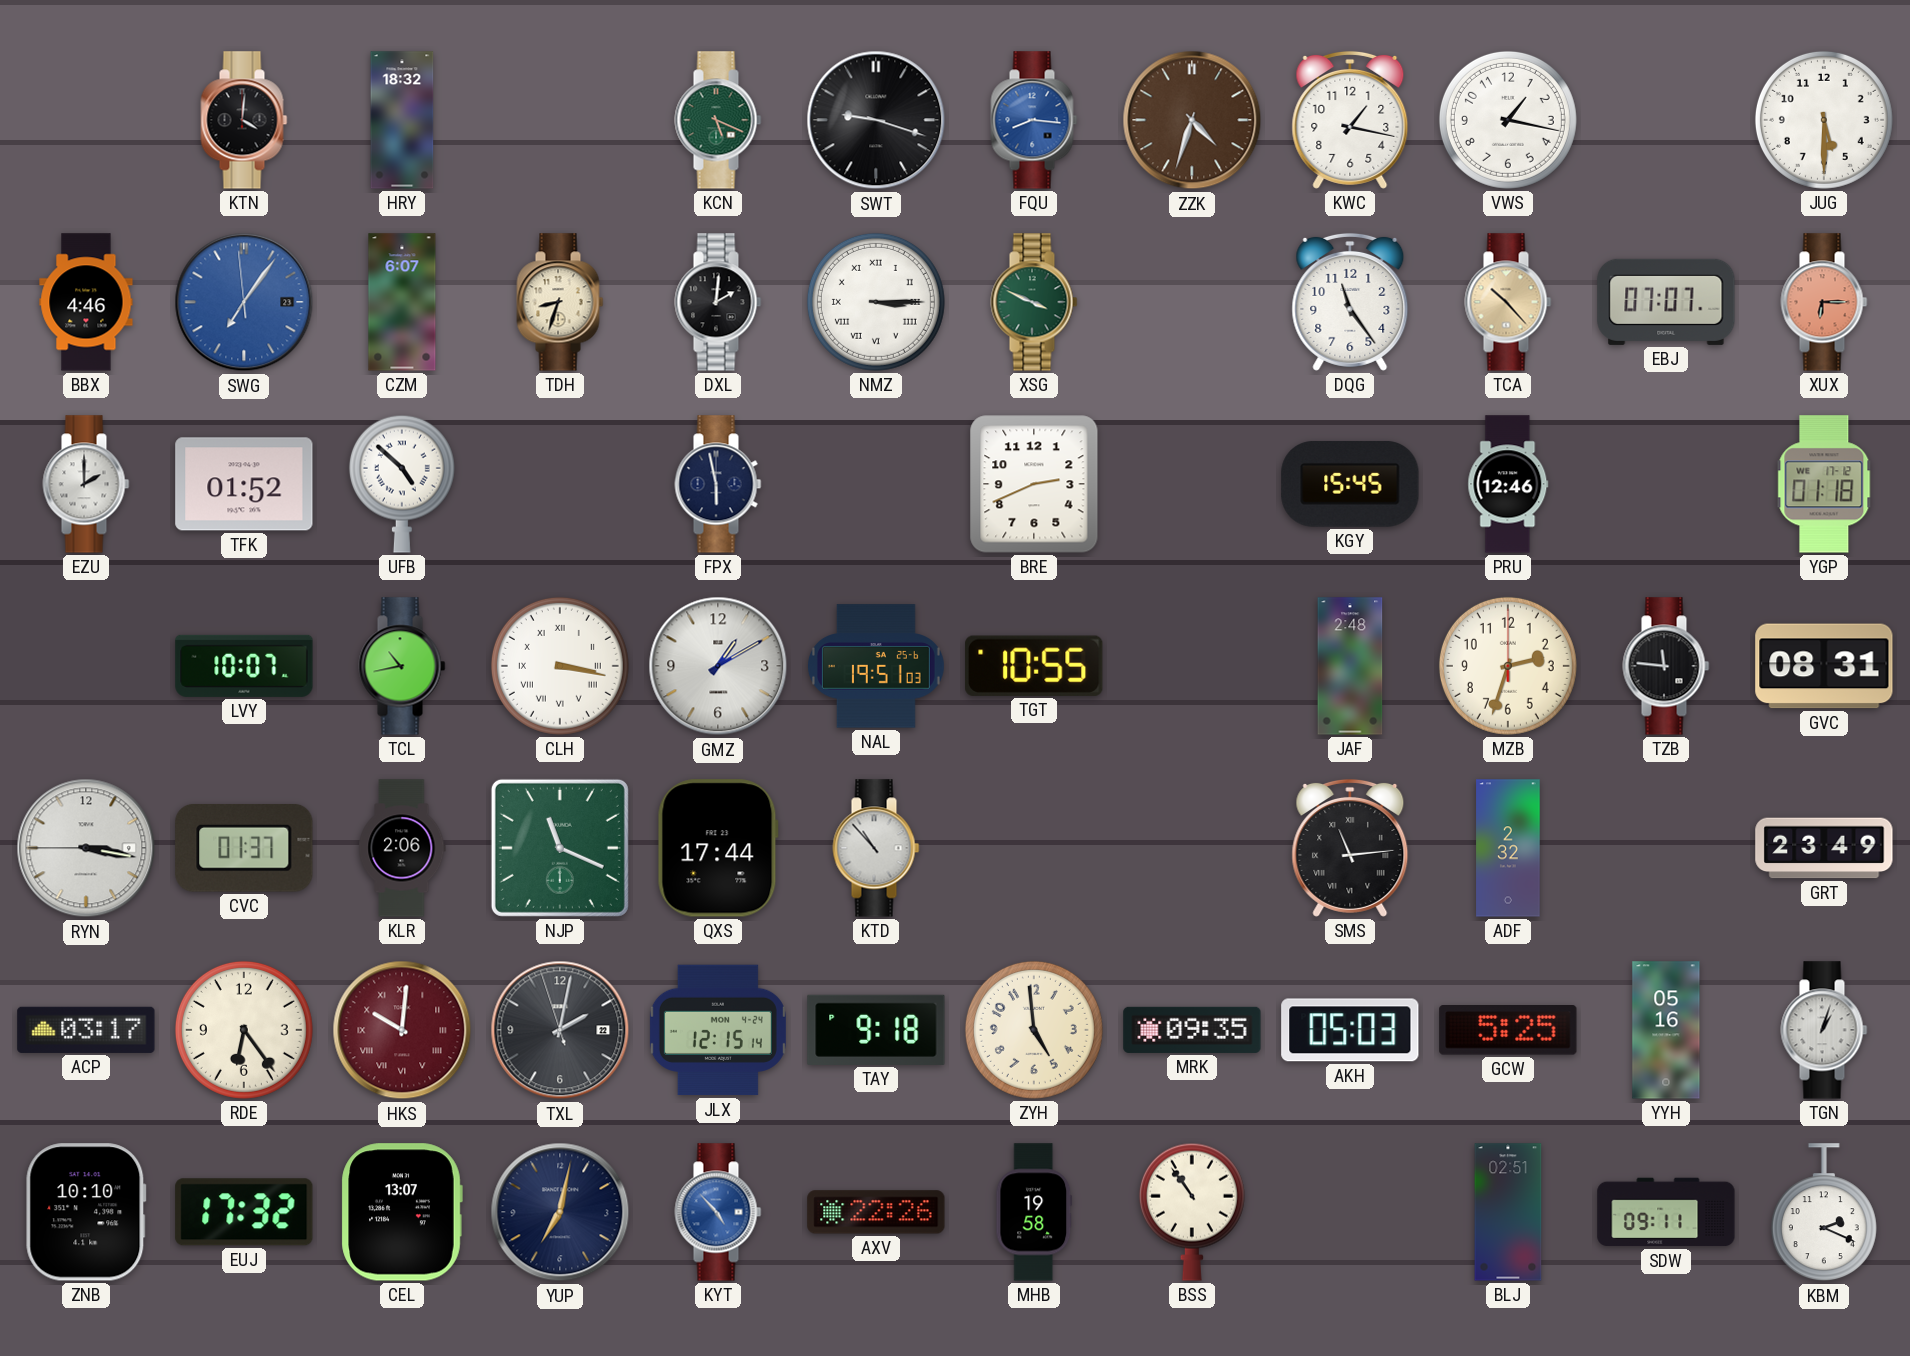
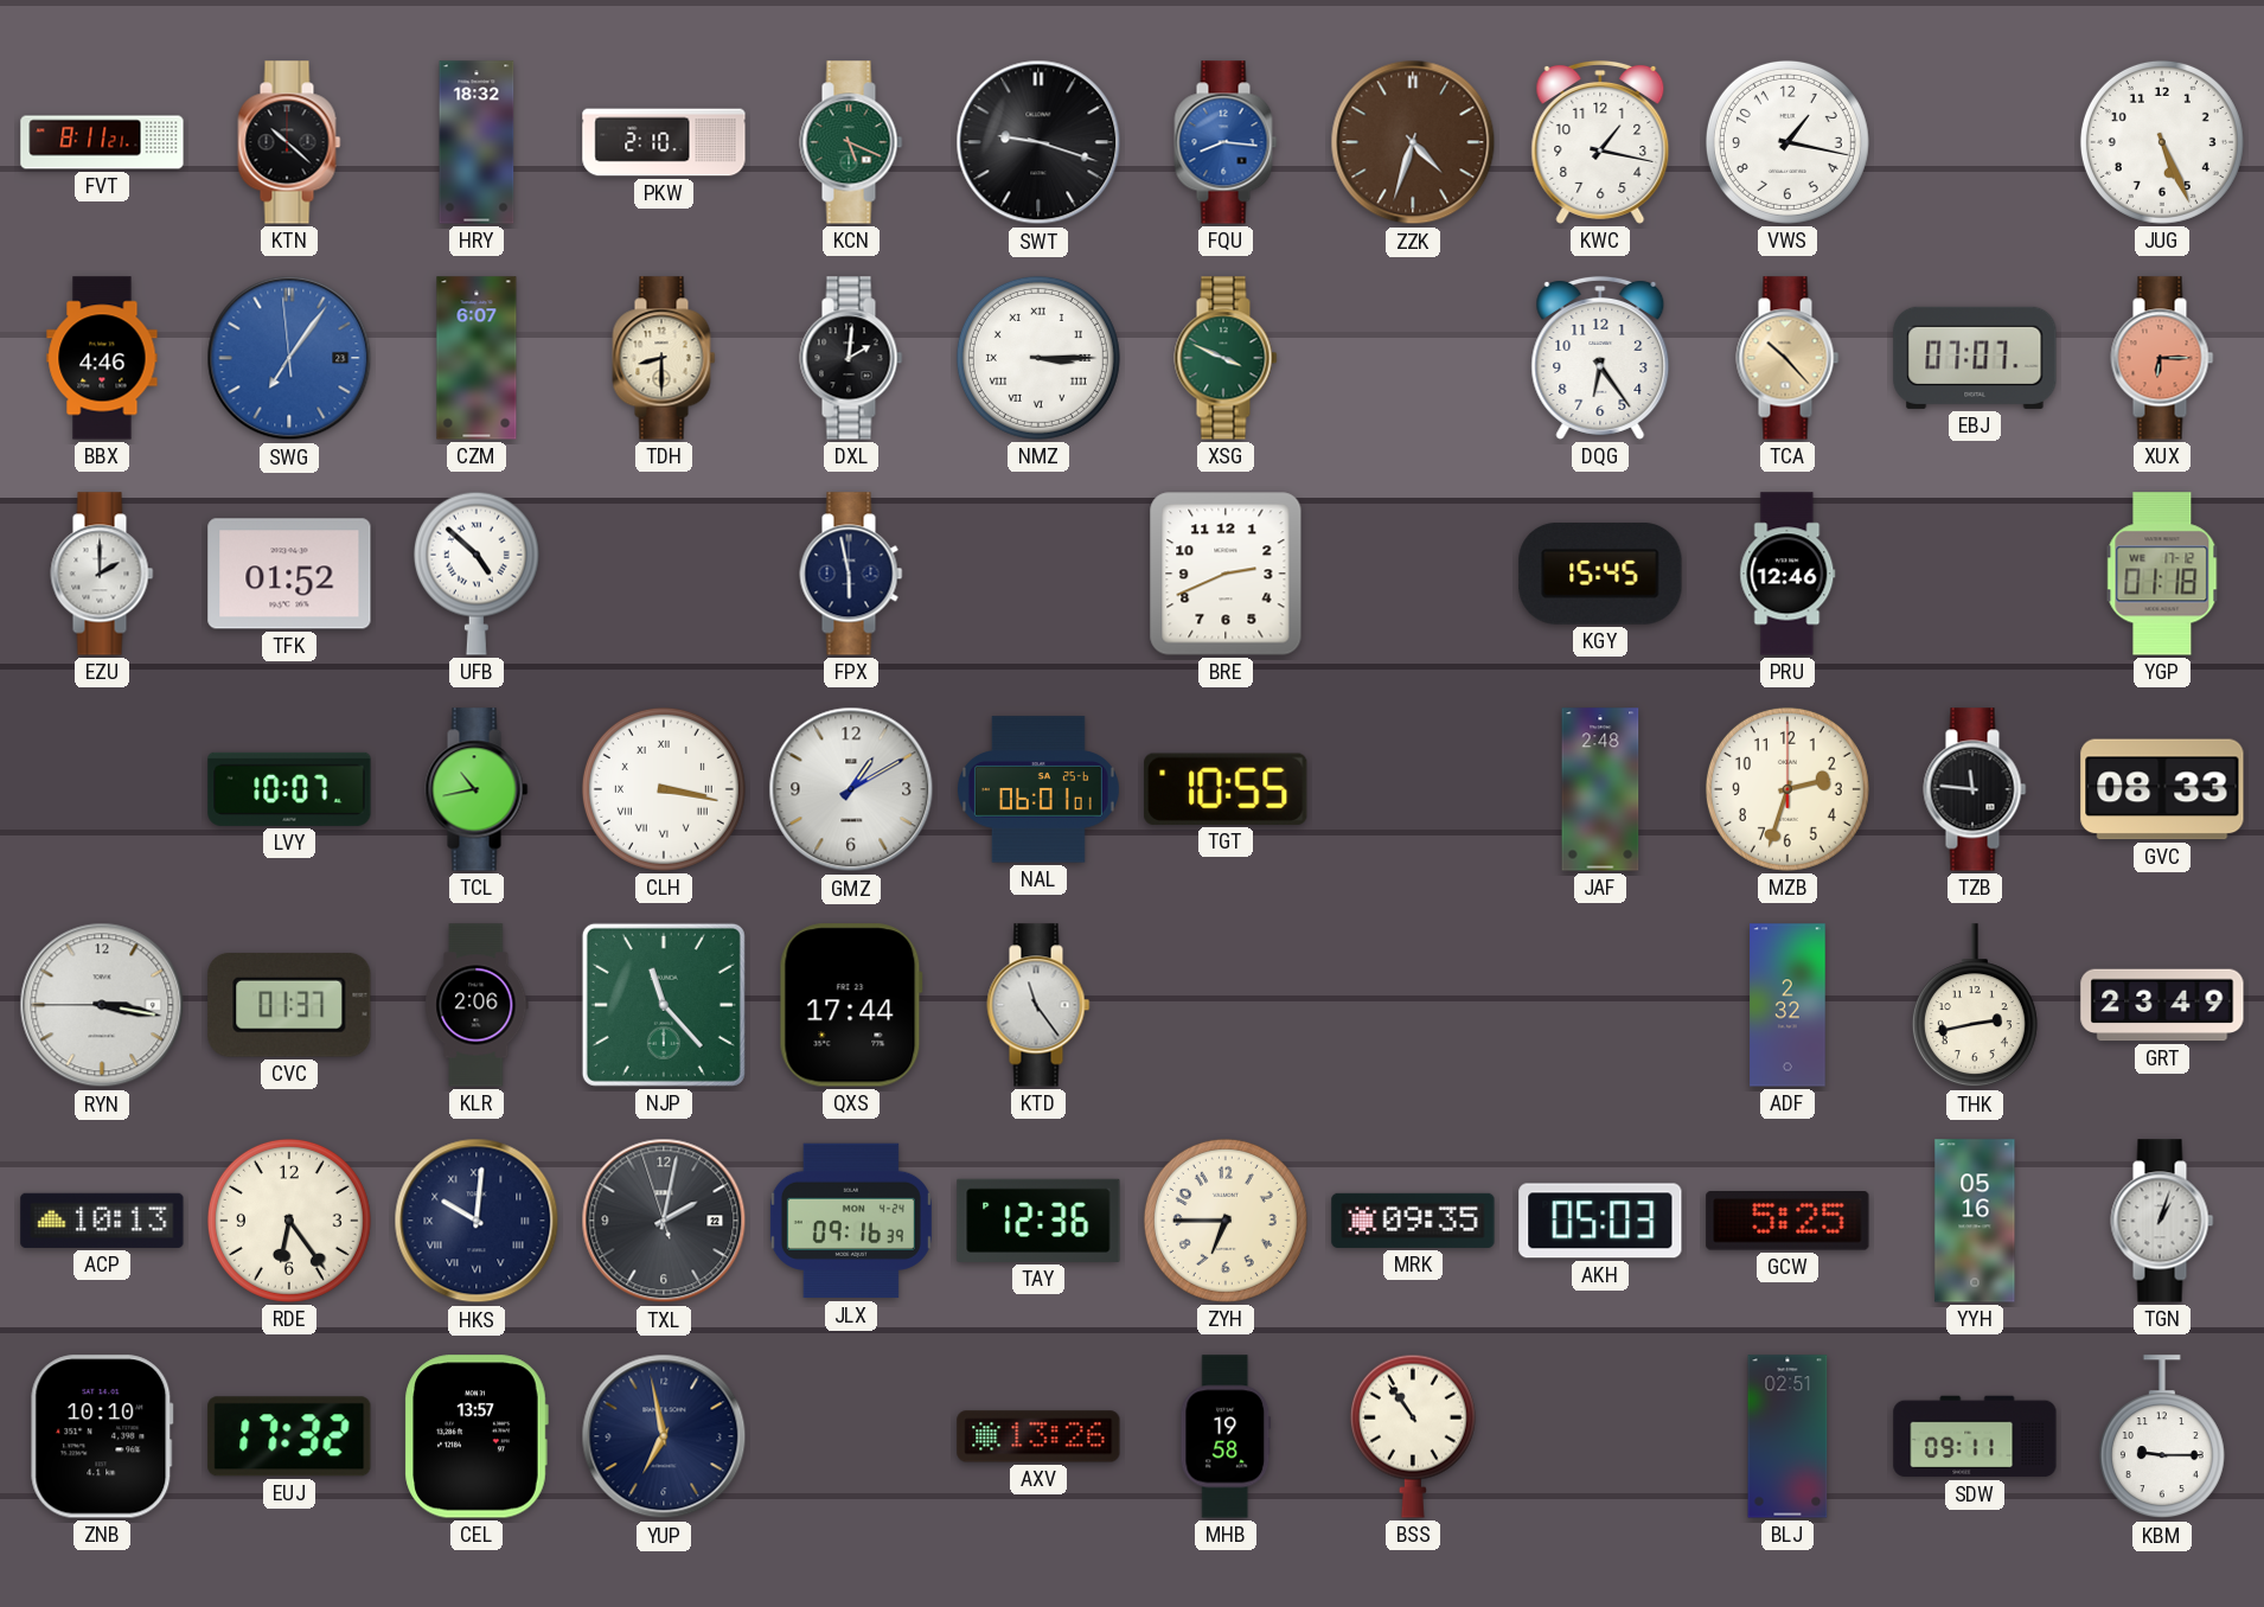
FVT: none -> 8:11
KTN: 4:01 -> 10:22
PKW: none -> 2:10
JUG: 5:30 -> 5:26
TDH: 8:33 -> 8:30
DQG: 11:24 -> 6:24
NAL: 19:51 -> 06:01
GVC: 08:31 -> 08:33
NJP: 11:19 -> 11:23
KTD: 10:53 -> 11:24
SMS: 11:14 -> none
THK: none -> 2:43
ACP: 03:17 -> 10:13
HKS dial: burgundy -> navy
JLX: 12:15 -> 09:16
TAY: 9:18 -> 12:36
ZYH: 4:59 -> 6:45
CEL: 13:07 -> 13:57
YUP: 7:02 -> 6:58
KYT: 4:53 -> none
AXV: 22:26 -> 13:26
KBM: 2:19 -> 9:15
